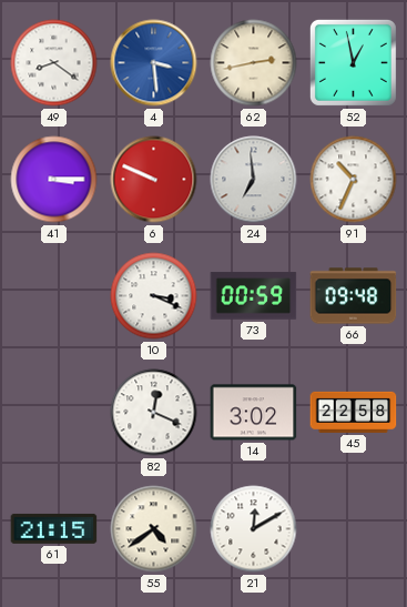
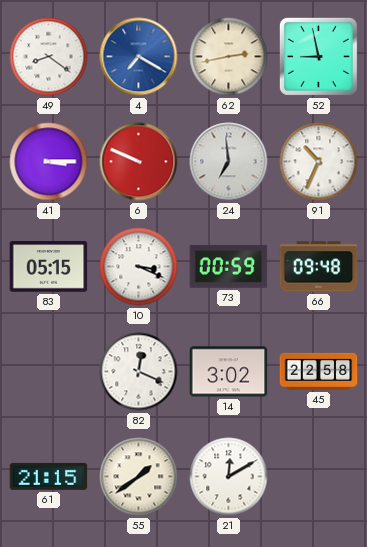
4: 3:29 -> 7:20
52: 12:58 -> 8:58
83: none -> 05:15
55: 4:39 -> 1:39
